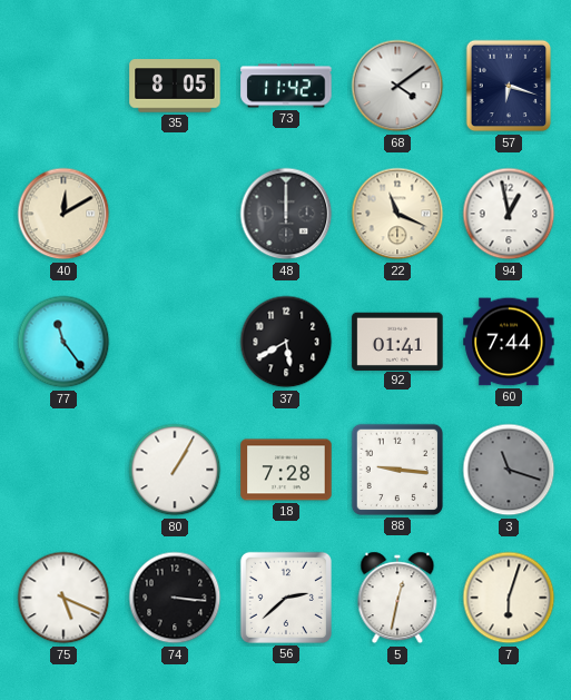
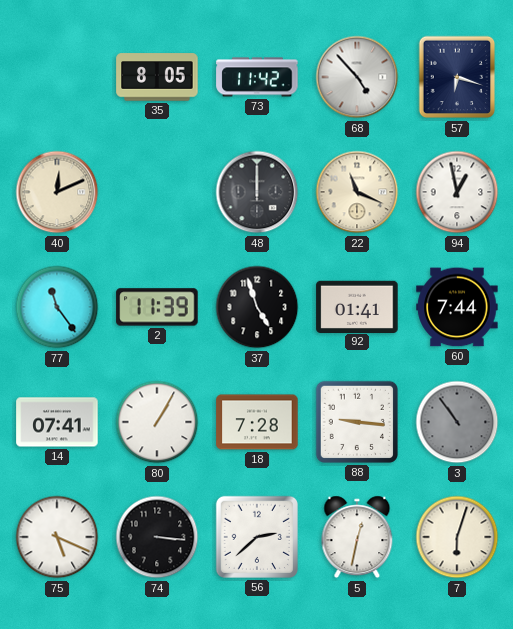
68: 4:09 -> 4:53
40: 12:10 -> 12:11
2: none -> 11:39
37: 5:40 -> 4:57
14: none -> 07:41
3: 11:18 -> 10:54
